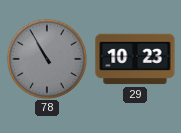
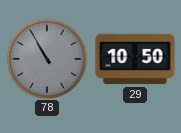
29: 10:23 -> 10:50
